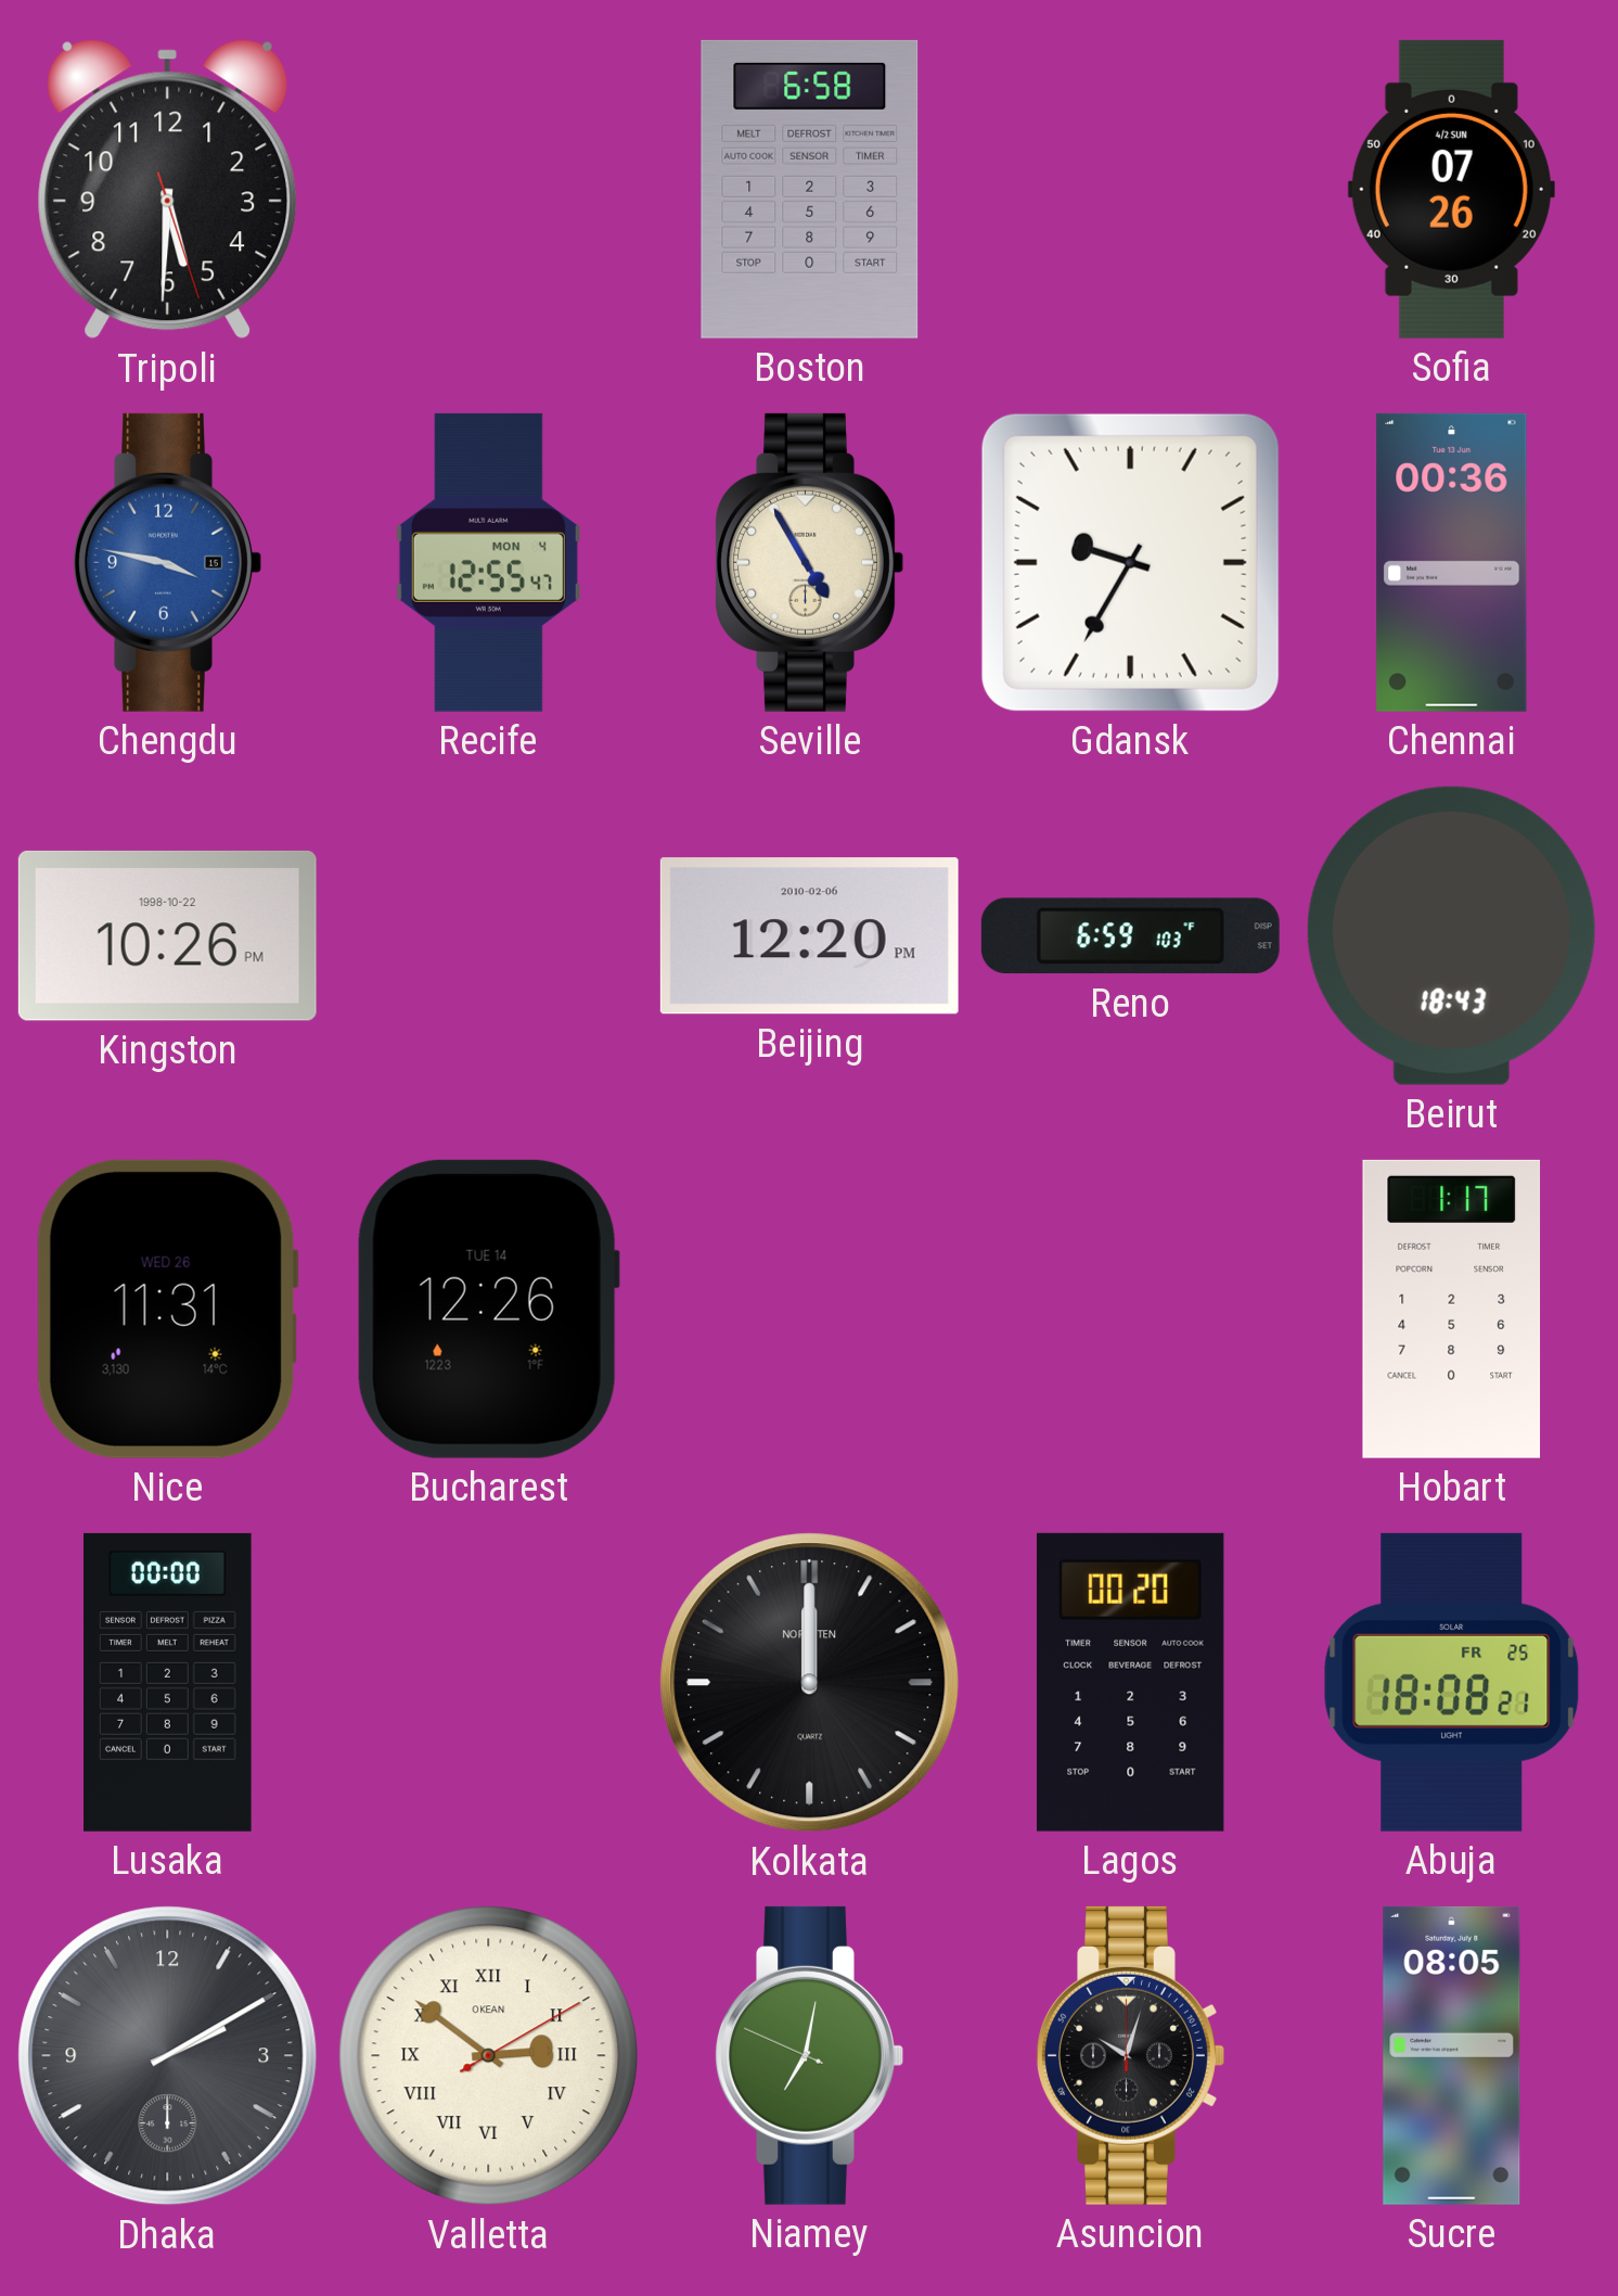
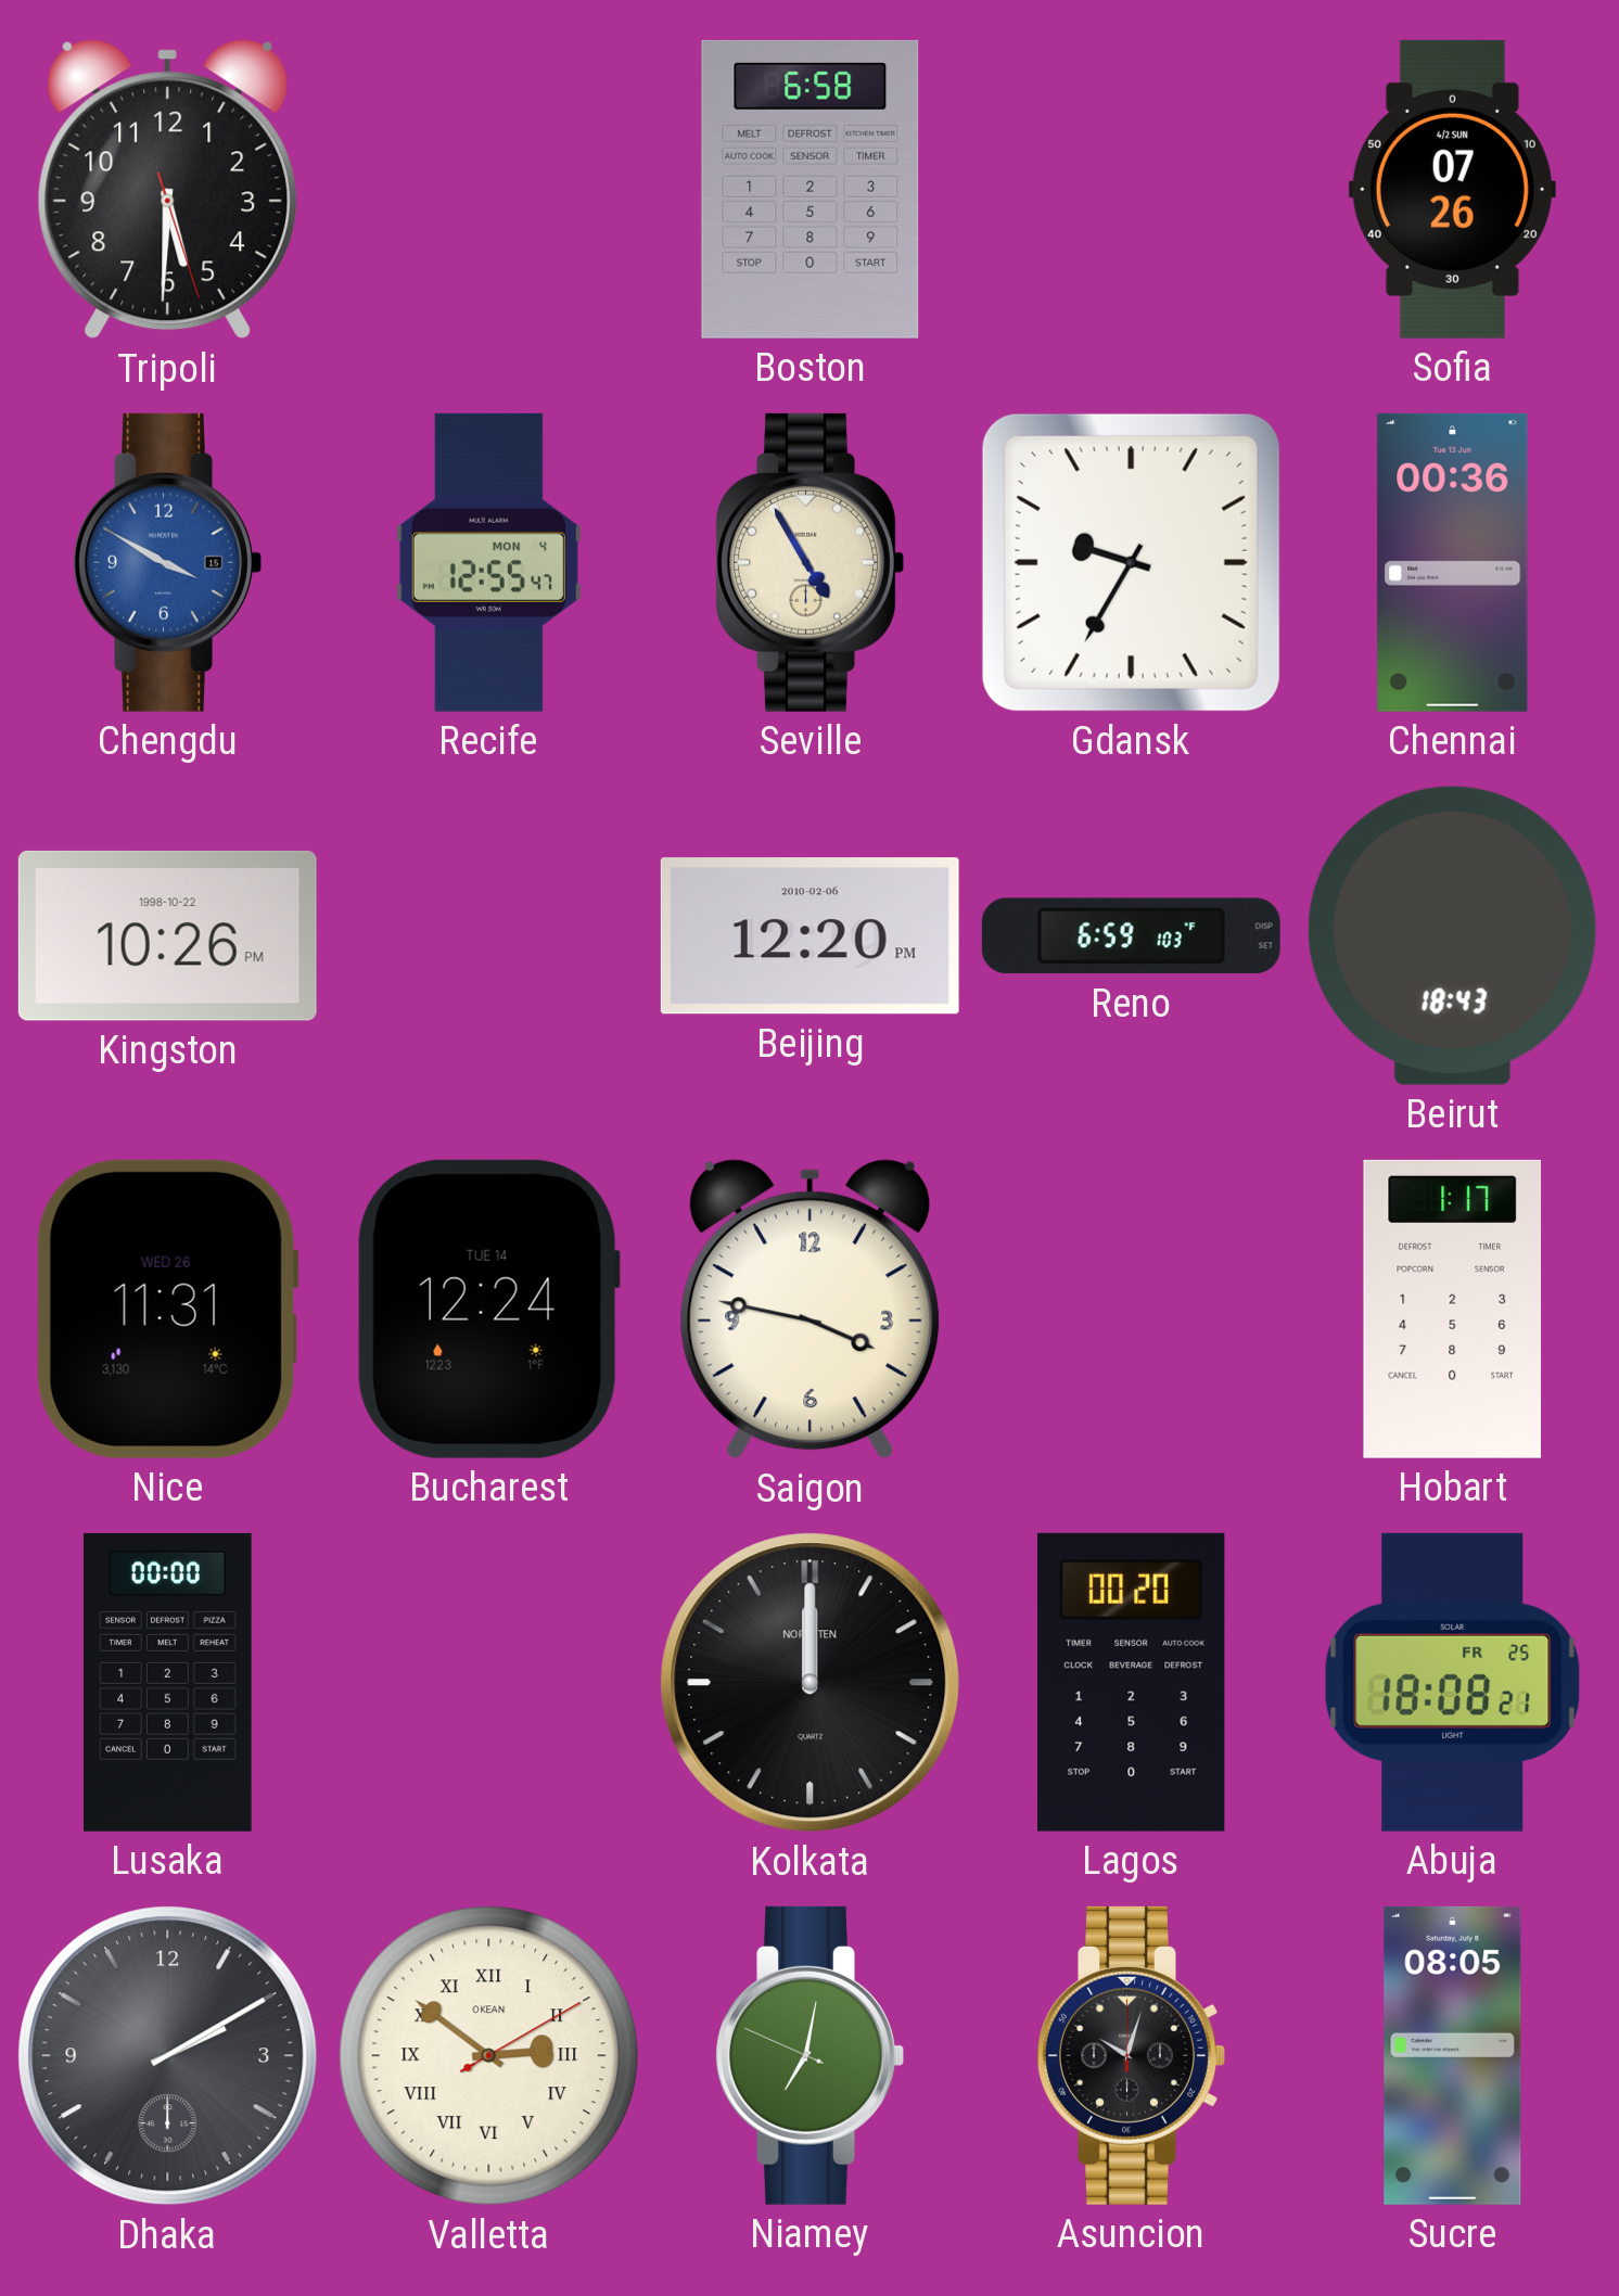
Chengdu: 3:47 -> 3:50
Bucharest: 12:26 -> 12:24
Saigon: none -> 3:47
